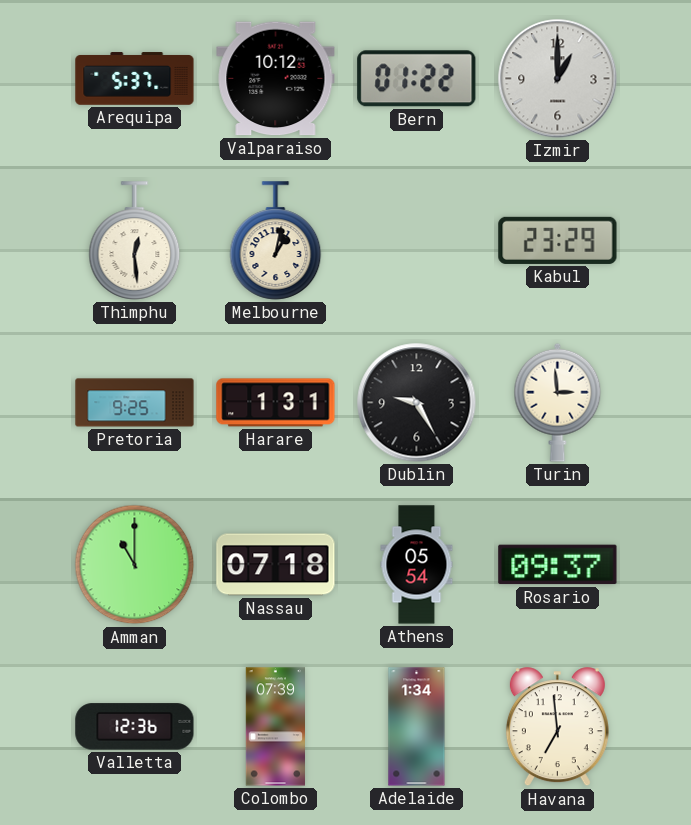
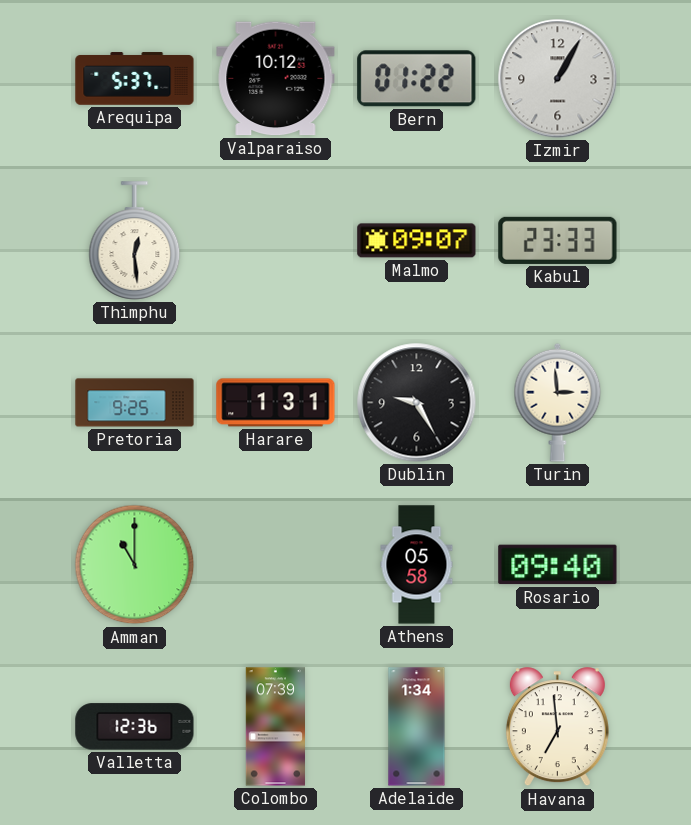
Izmir: 1:00 -> 1:05
Melbourne: 1:02 -> none
Malmo: none -> 09:07
Kabul: 23:29 -> 23:33
Nassau: 07:18 -> none
Athens: 05:54 -> 05:58
Rosario: 09:37 -> 09:40
